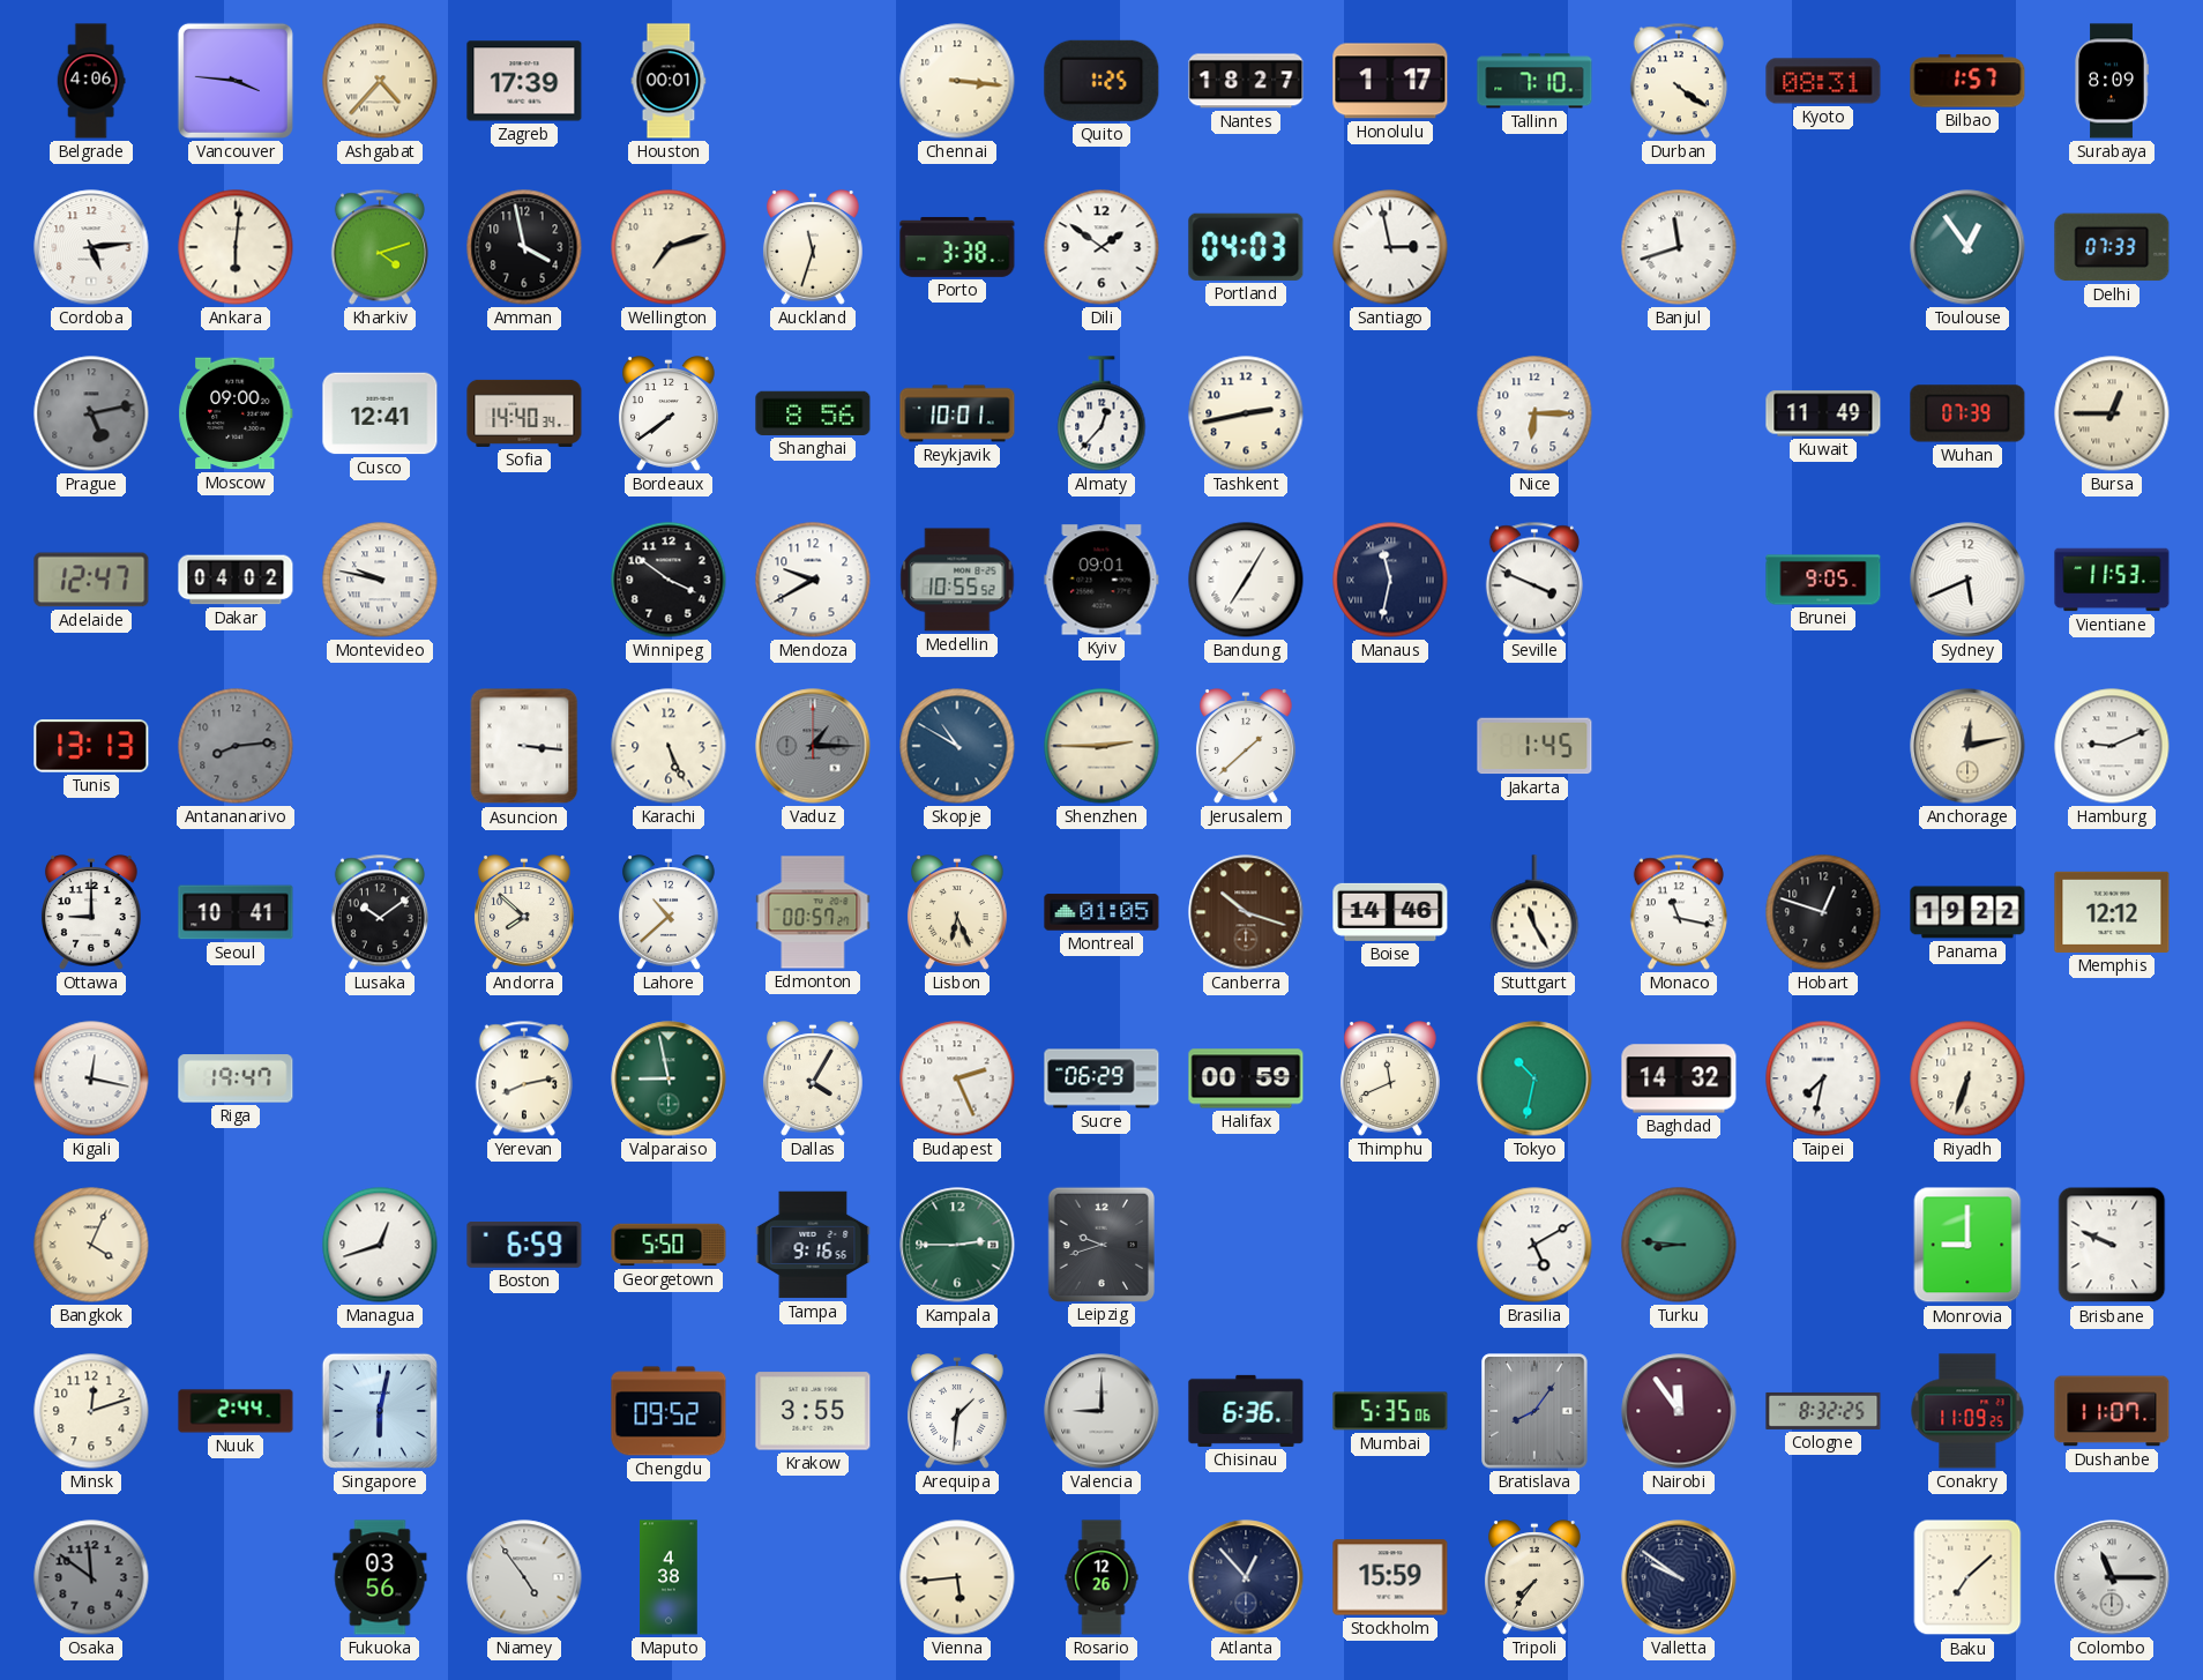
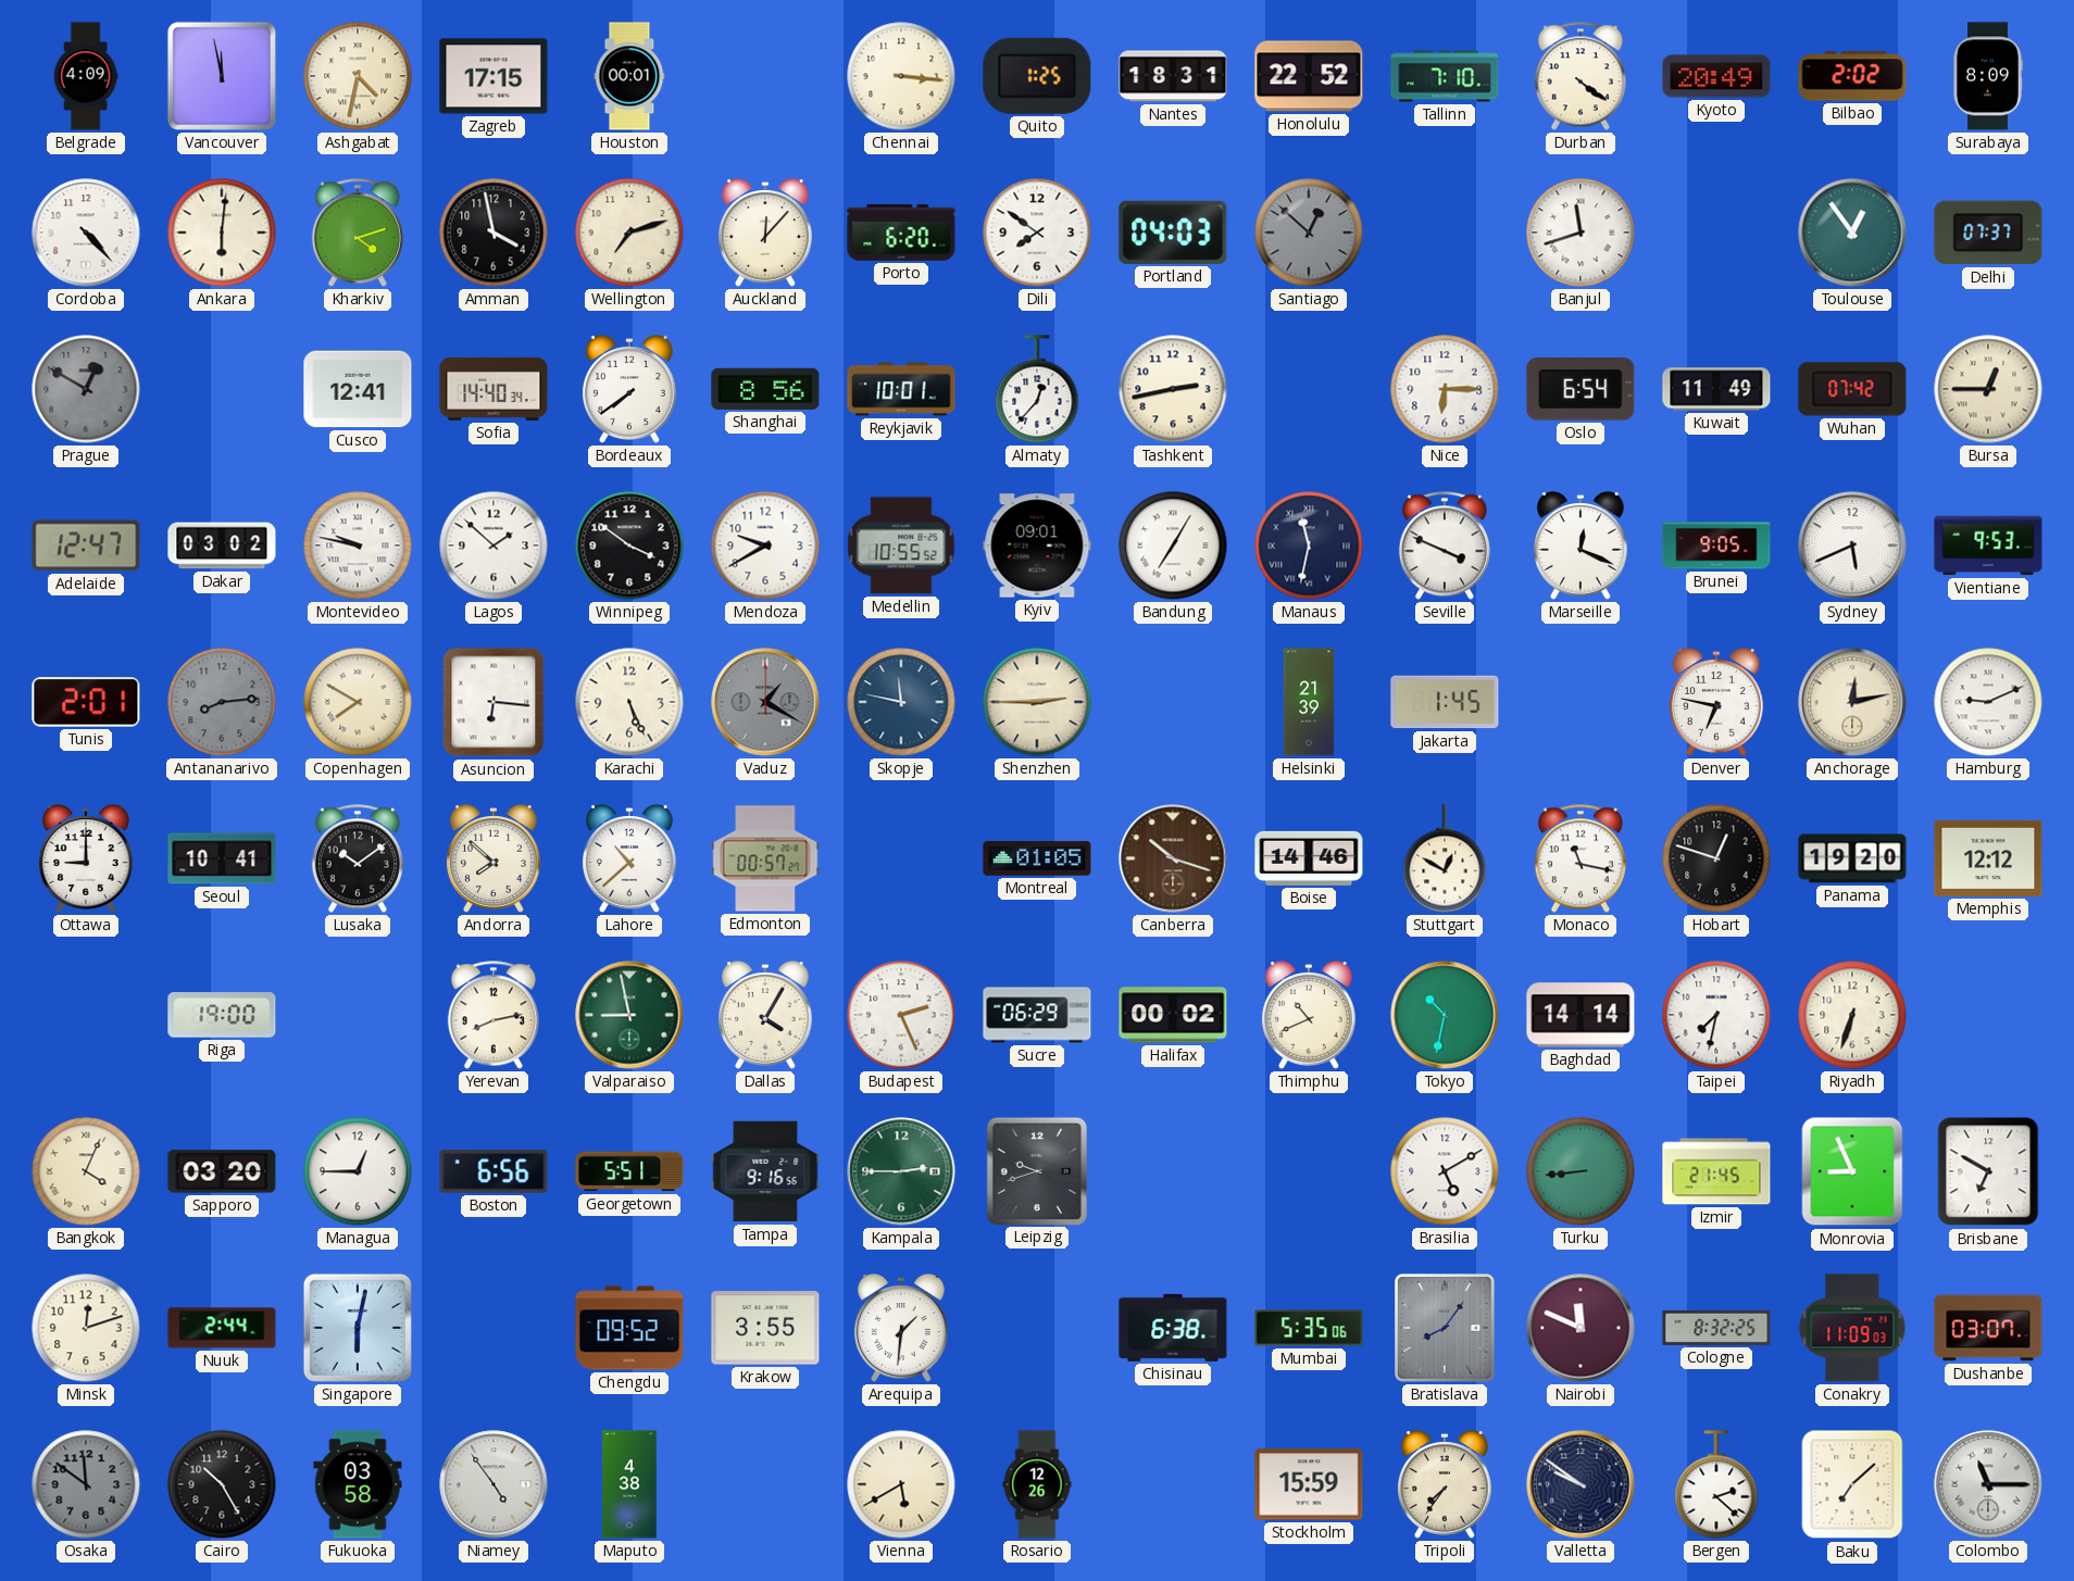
Belgrade: 4:06 -> 4:09
Vancouver: 3:46 -> 11:58
Ashgabat: 4:37 -> 4:32
Zagreb: 17:39 -> 17:15
Nantes: 18:27 -> 18:31
Honolulu: 1:17 -> 22:52
Kyoto: 08:31 -> 20:49
Bilbao: 1:57 -> 2:02
Cordoba: 5:14 -> 4:23
Auckland: 11:33 -> 12:07
Porto: 3:38 -> 6:20
Dili: 1:51 -> 7:51
Santiago: 2:58 -> 12:52
Santiago dial: white -> grey
Delhi: 07:33 -> 07:37
Prague: 5:13 -> 12:50
Moscow: 09:00 -> none
Oslo: none -> 6:54
Wuhan: 07:39 -> 07:42
Dakar: 04:02 -> 03:02
Lagos: none -> 1:52
Marseille: none -> 12:19
Vientiane: 11:53 -> 9:53
Tunis: 13:13 -> 2:01
Copenhagen: none -> 7:50
Asuncion: 3:16 -> 6:16
Vaduz: 1:15 -> 1:20
Skopje: 10:50 -> 11:47
Jerusalem: 1:38 -> none
Helsinki: none -> 21:39
Denver: none -> 6:47
Lisbon: 6:26 -> none
Stuttgart: 11:25 -> 12:50
Panama: 19:22 -> 19:20
Kigali: 12:17 -> none
Riga: 19:47 -> 19:00
Halifax: 00:59 -> 00:02
Thimphu: 11:41 -> 10:41
Baghdad: 14:32 -> 14:14
Sapporo: none -> 03:20
Managua: 12:42 -> 12:45
Boston: 6:59 -> 6:56
Georgetown: 5:50 -> 5:51
Turku: 8:46 -> 8:44
Izmir: none -> 21:45
Monrovia: 9:00 -> 8:56
Brisbane: 9:49 -> 6:50
Valencia: 9:00 -> none
Chisinau: 6:36 -> 6:38
Nairobi: 11:54 -> 11:49
Conakry: 11:09:25 -> 11:09:03
Dushanbe: 11:07 -> 03:07
Cairo: none -> 10:25
Fukuoka: 03:56 -> 03:58
Vienna: 5:44 -> 5:40
Atlanta: 12:53 -> none
Bergen: none -> 2:22
